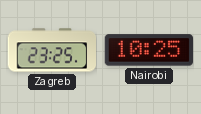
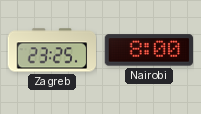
Nairobi: 10:25 -> 8:00
